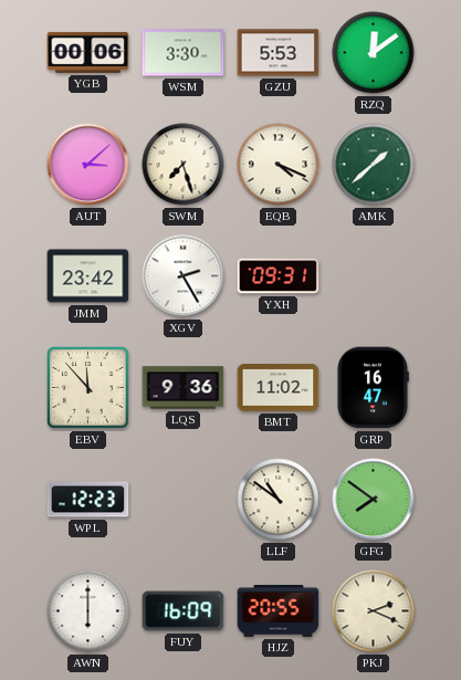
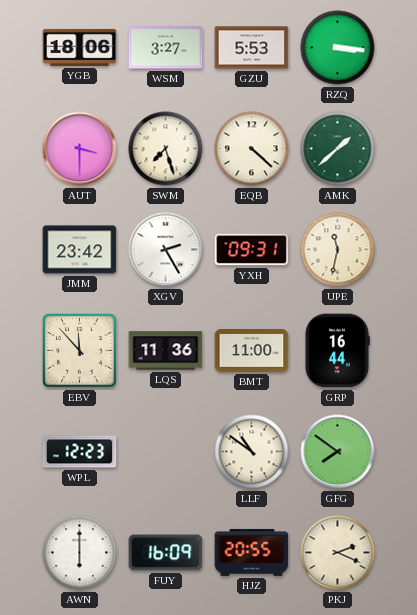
YGB: 00:06 -> 18:06
WSM: 3:30 -> 3:27
RZQ: 12:09 -> 3:16
AUT: 3:08 -> 3:30
EQB: 4:19 -> 4:22
UPE: none -> 11:32
LQS: 9:36 -> 11:36
BMT: 11:02 -> 11:00
GRP: 16:47 -> 16:44
